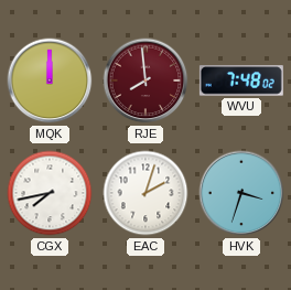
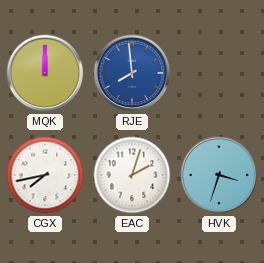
RJE dial: burgundy -> blue
WVU: 7:48 -> none
